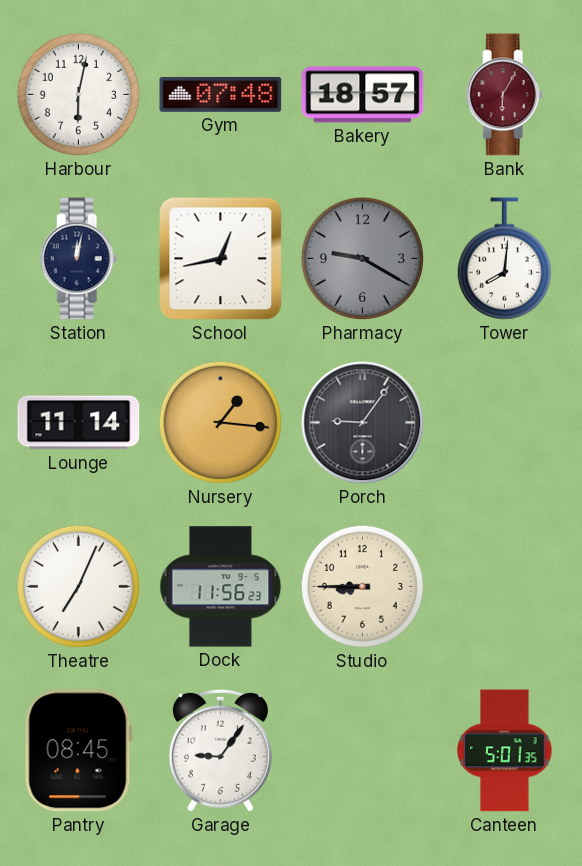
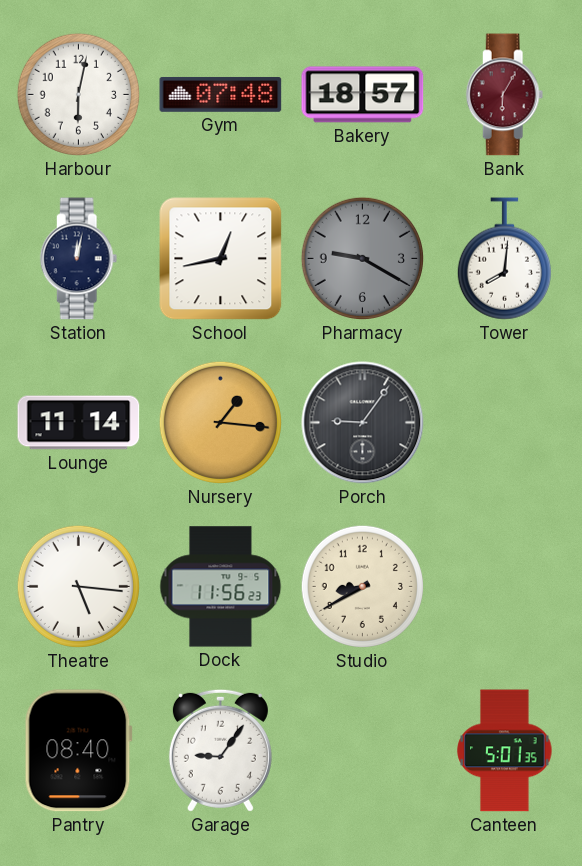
Theatre: 7:04 -> 5:16
Studio: 8:45 -> 8:40
Pantry: 08:45 -> 08:40
